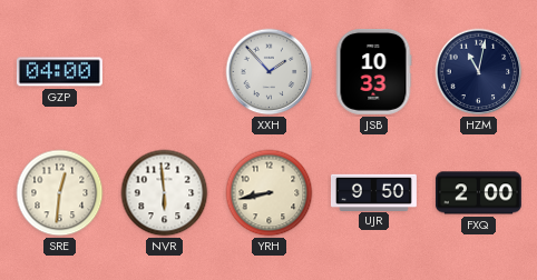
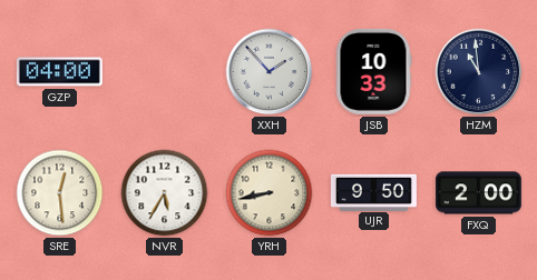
HZM: 11:02 -> 10:59
SRE: 12:31 -> 12:29
NVR: 5:59 -> 5:35
